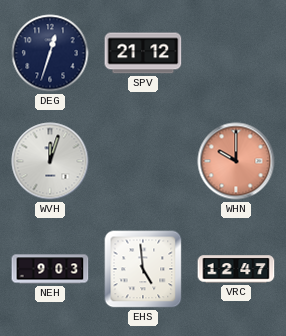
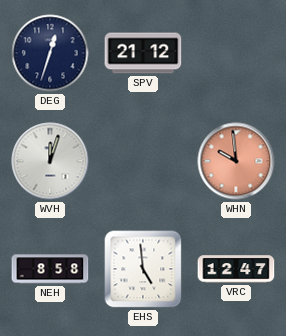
WHN: 10:00 -> 9:59
NEH: 9:03 -> 8:58
